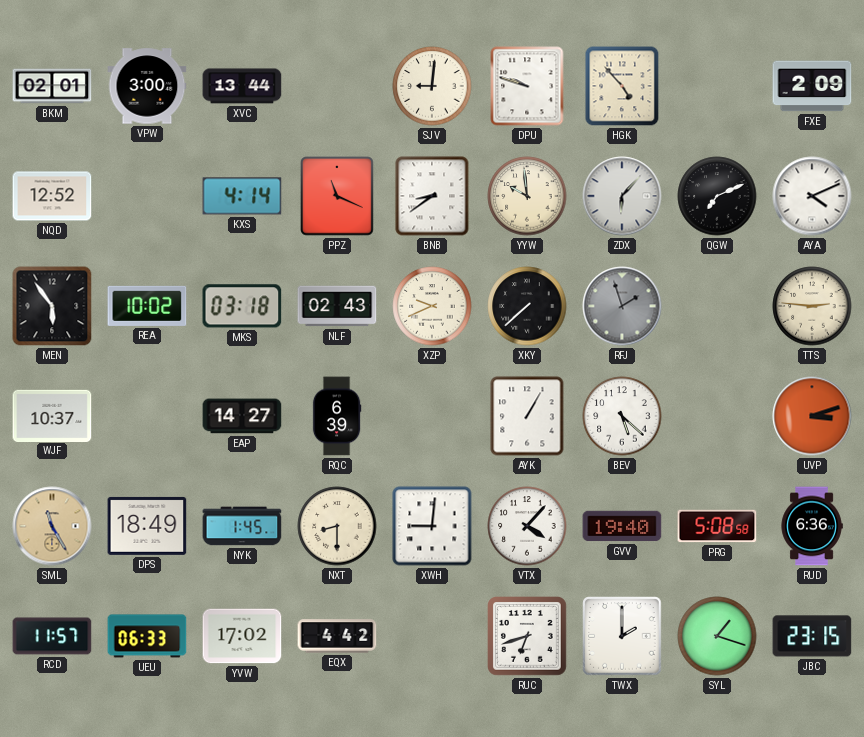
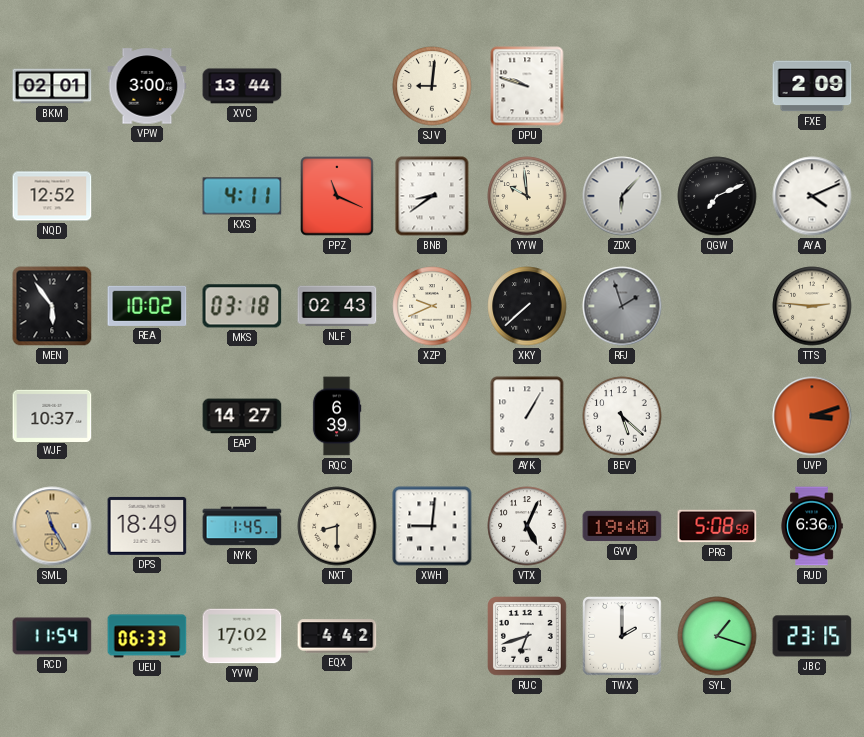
HGK: 4:53 -> none
KXS: 4:14 -> 4:11
VTX: 4:07 -> 5:04
RCD: 11:57 -> 11:54
